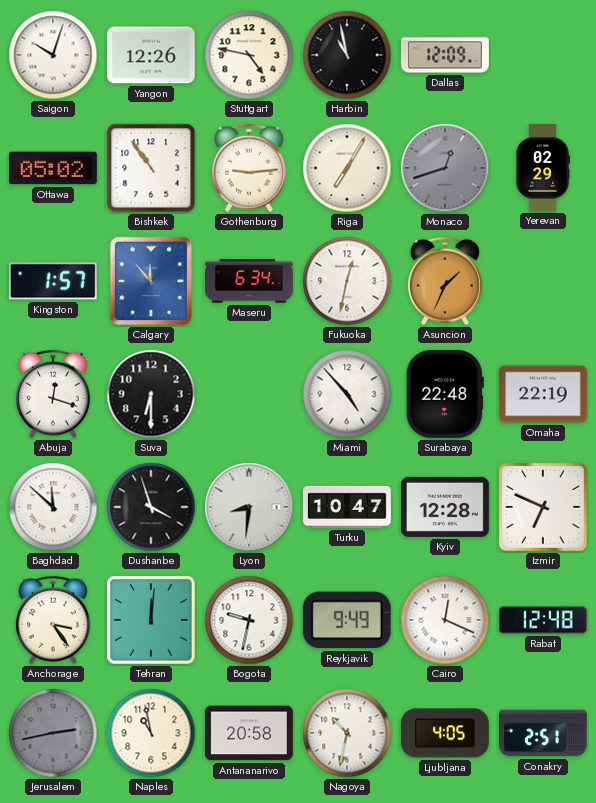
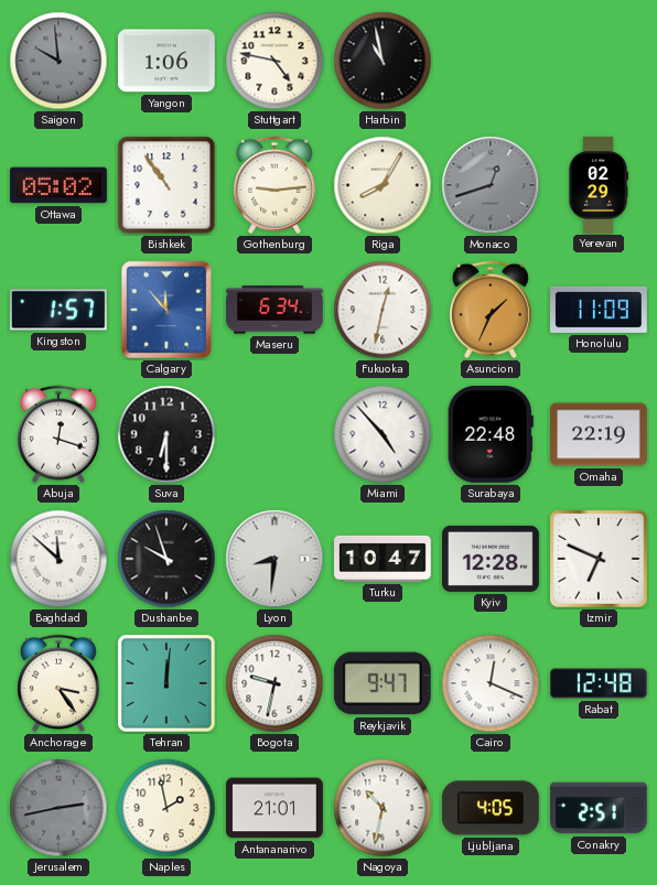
Saigon: 10:03 -> 9:59
Saigon dial: white -> grey
Yangon: 12:26 -> 1:06
Dallas: 12:09 -> none
Riga: 7:05 -> 8:05
Honolulu: none -> 11:09
Dushanbe: 3:57 -> 9:57
Reykjavik: 9:49 -> 9:47
Naples: 10:58 -> 1:58
Antananarivo: 20:58 -> 21:01
